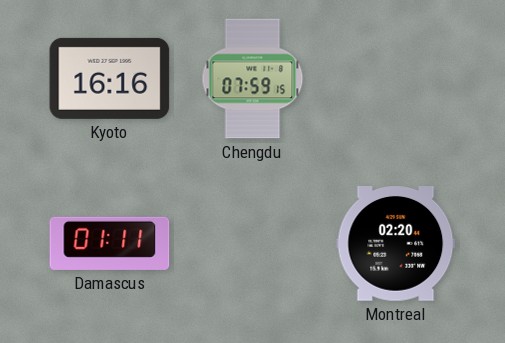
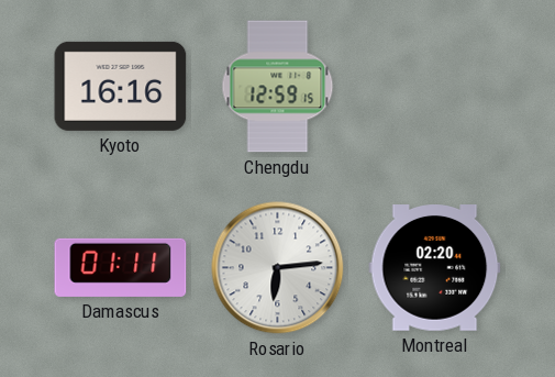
Chengdu: 07:59 -> 12:59
Rosario: none -> 6:14
